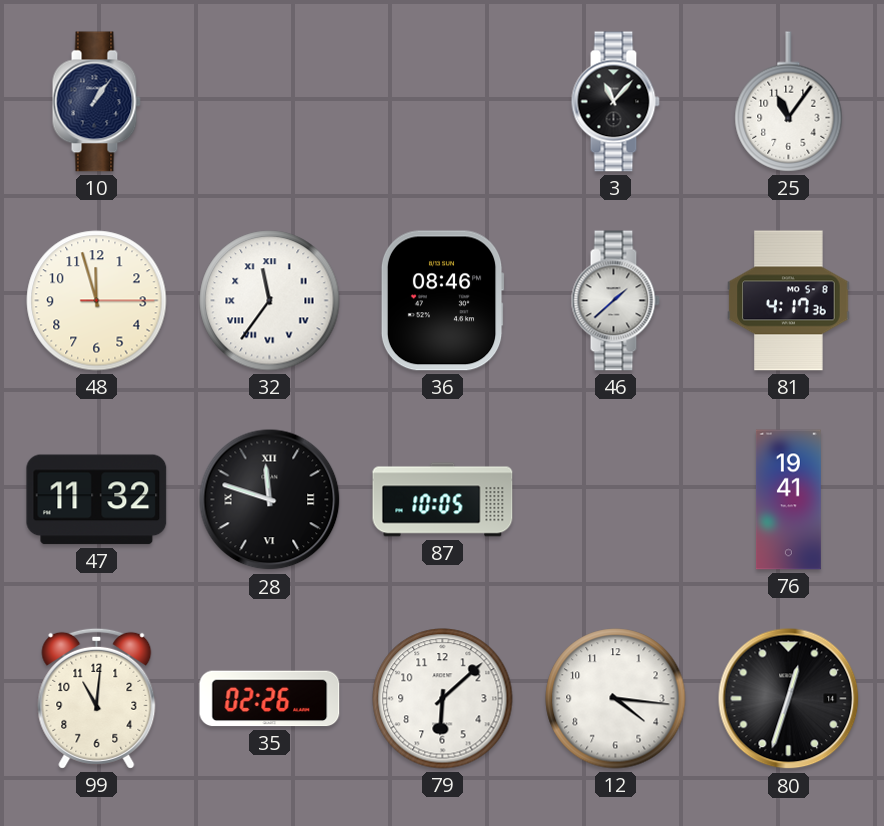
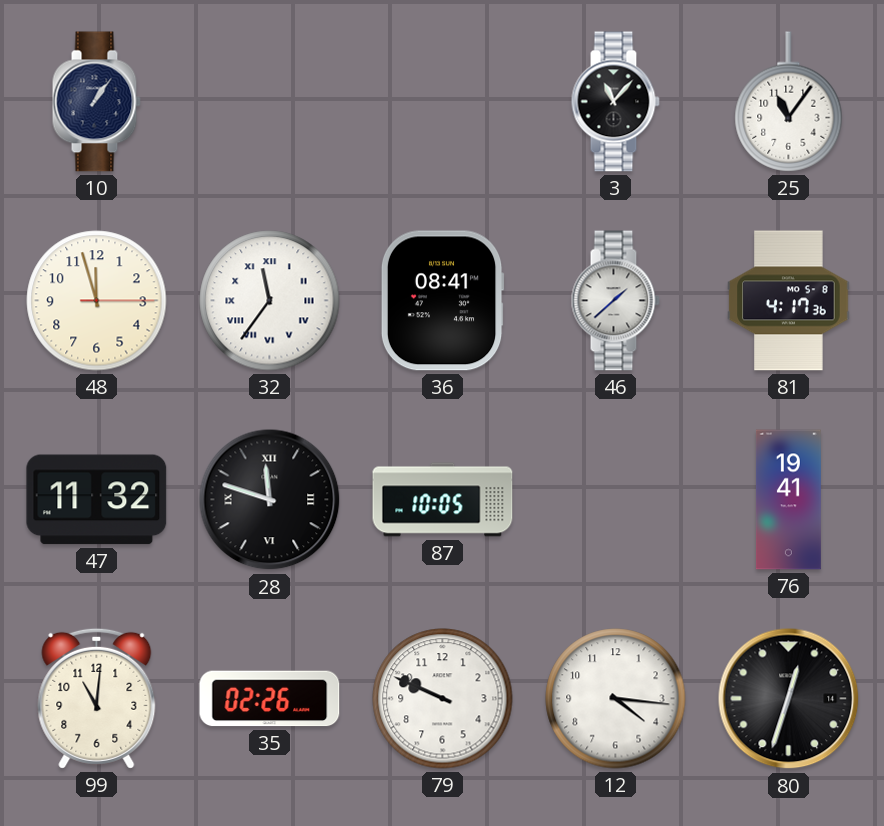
36: 08:46 -> 08:41
79: 6:08 -> 9:49
